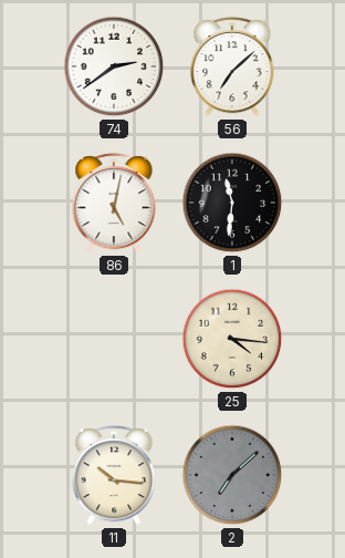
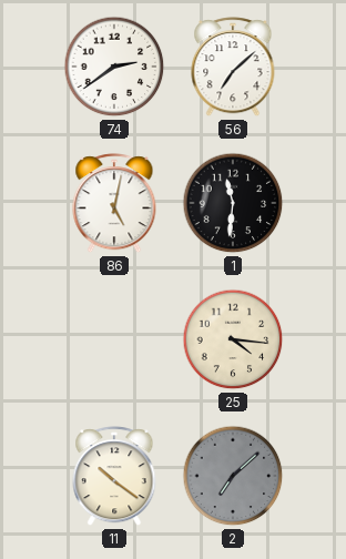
11: 10:16 -> 10:21
